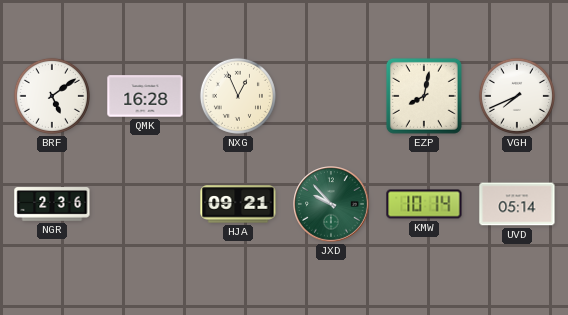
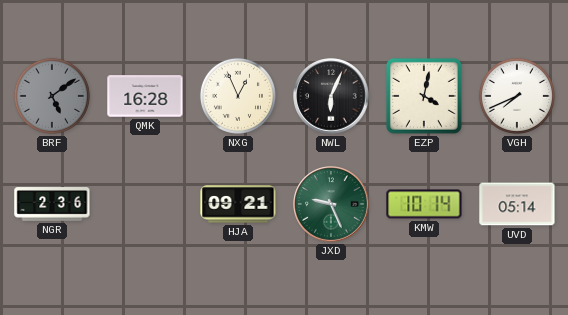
BRF dial: white -> grey
NWL: none -> 6:04
EZP: 8:02 -> 4:02
JXD: 9:53 -> 9:26
